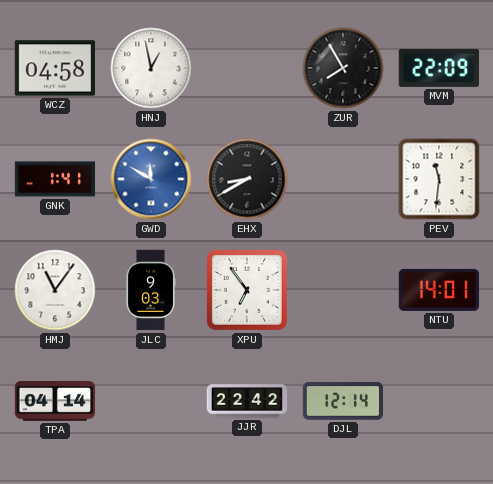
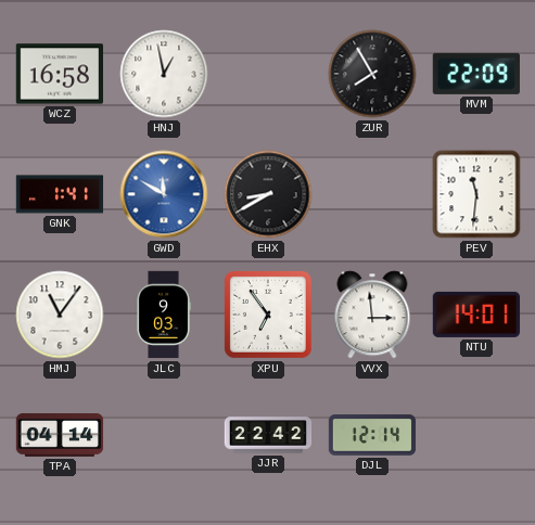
WCZ: 04:58 -> 16:58
VVX: none -> 2:59
